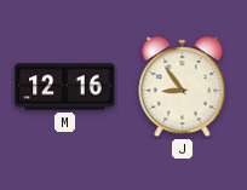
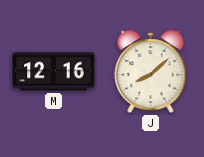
J: 8:54 -> 8:08
